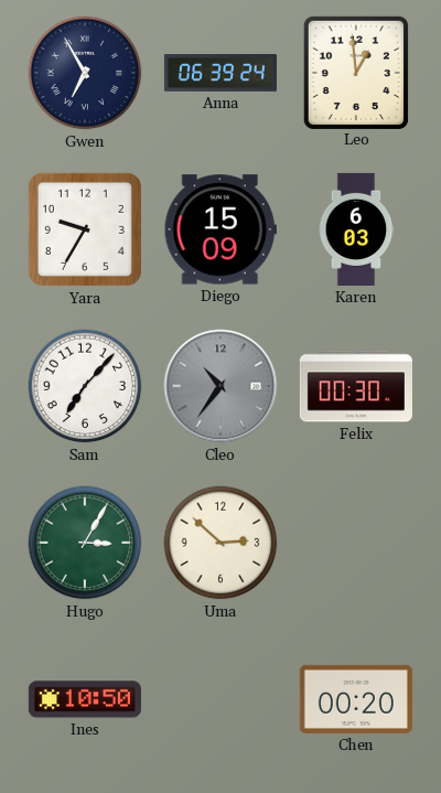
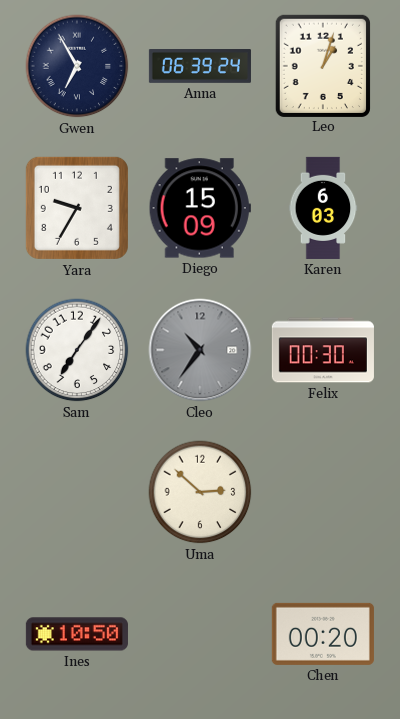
Leo: 12:59 -> 1:03
Sam: 7:07 -> 7:06
Hugo: 3:05 -> none
